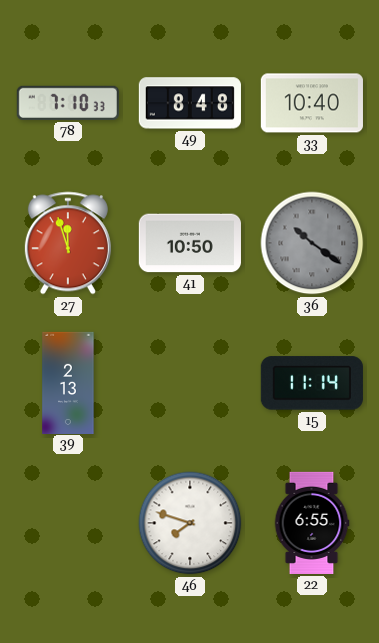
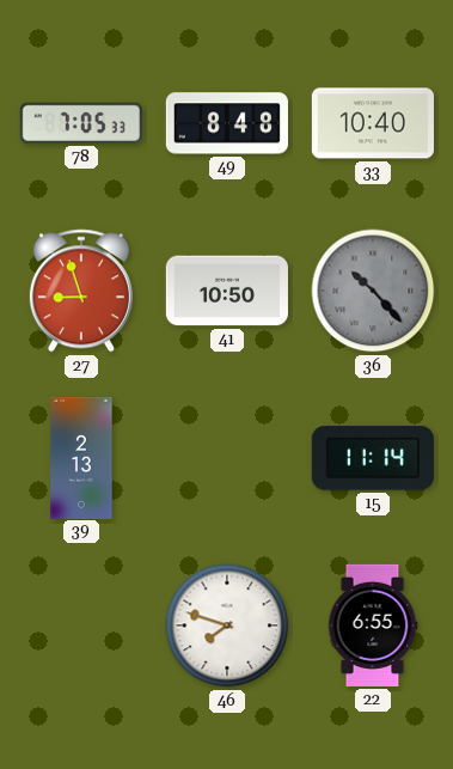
78: 7:10 -> 7:05
27: 11:57 -> 8:57
36: 10:21 -> 10:23
